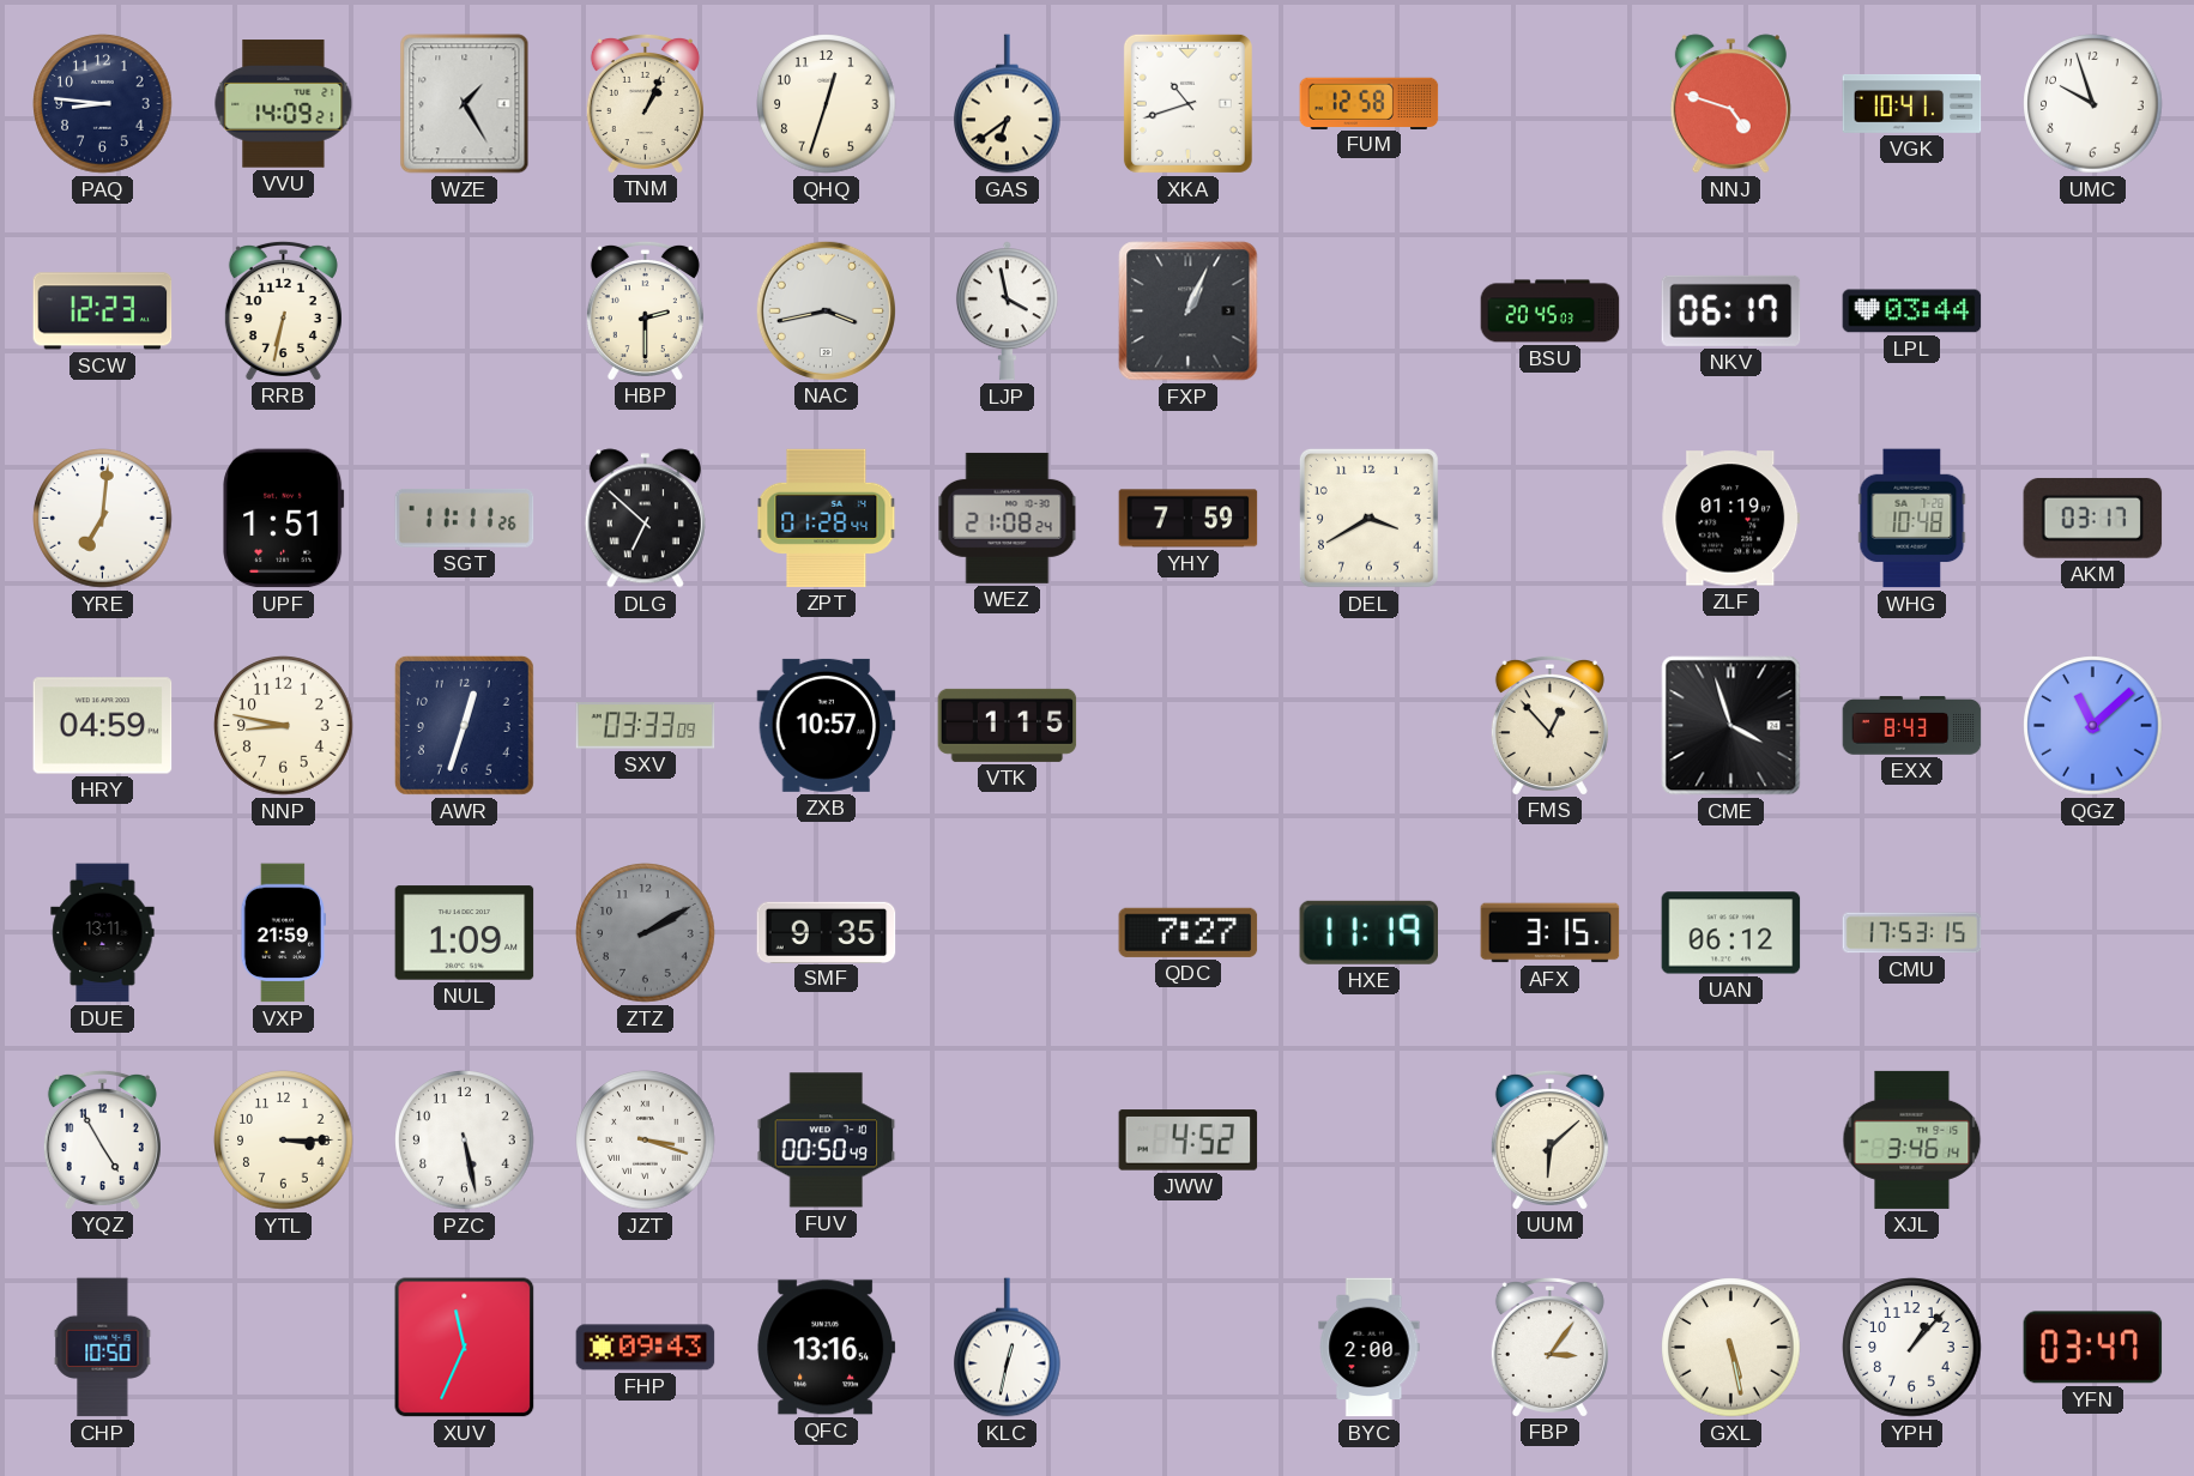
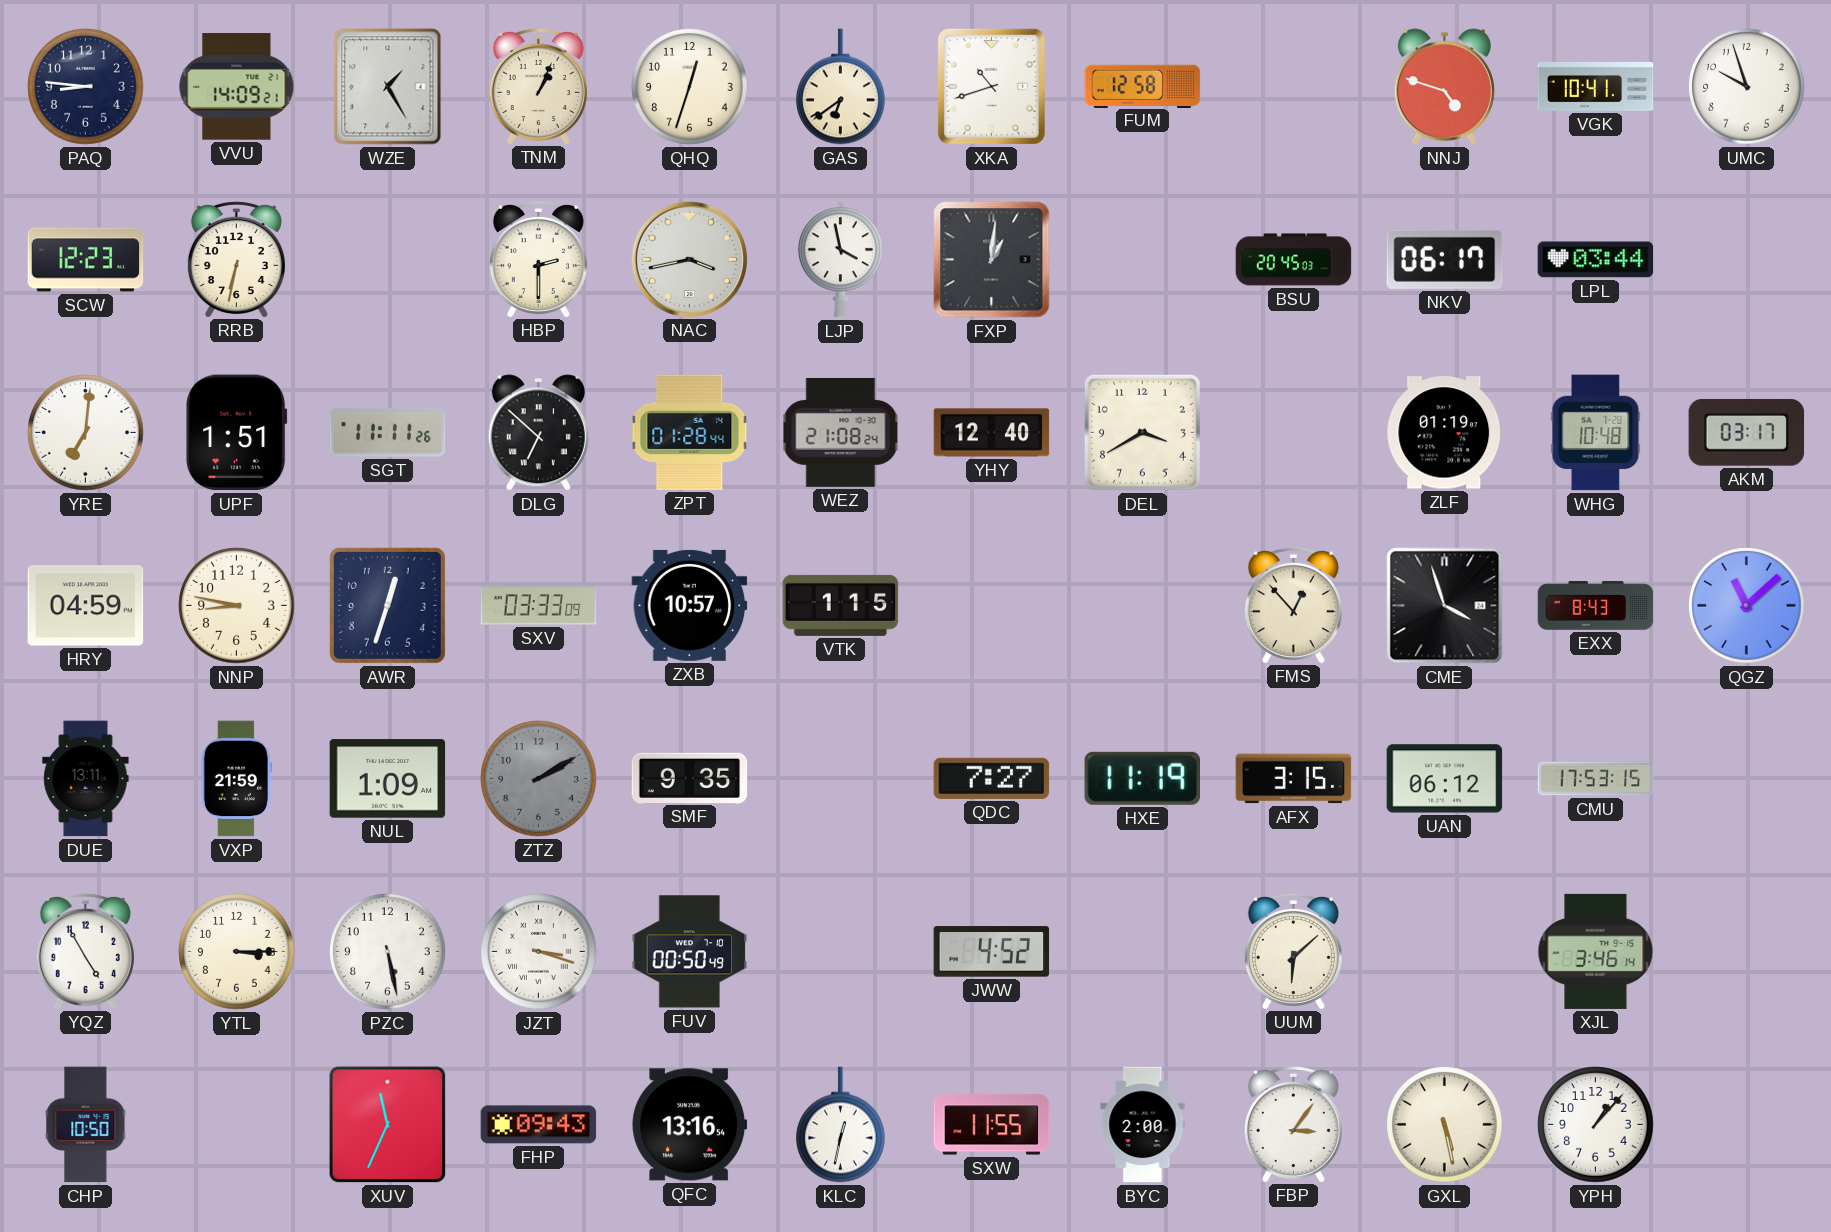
FXP: 1:04 -> 1:01
YHY: 7:59 -> 12:40
SXW: none -> 11:55
YFN: 03:47 -> none
